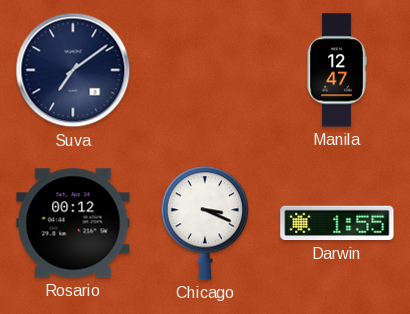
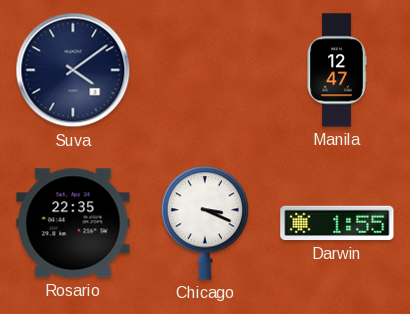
Suva: 7:09 -> 4:09
Rosario: 00:12 -> 22:35
